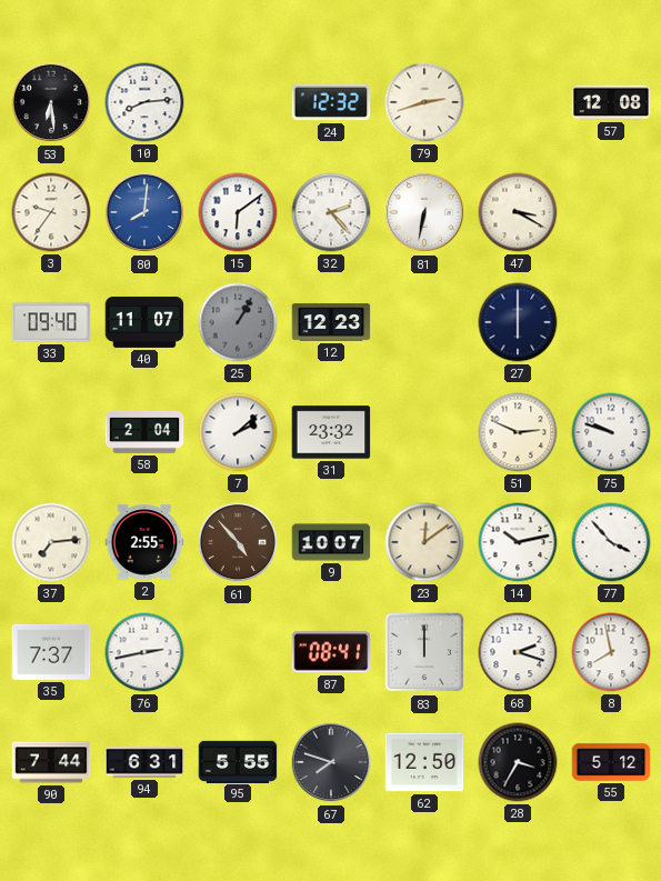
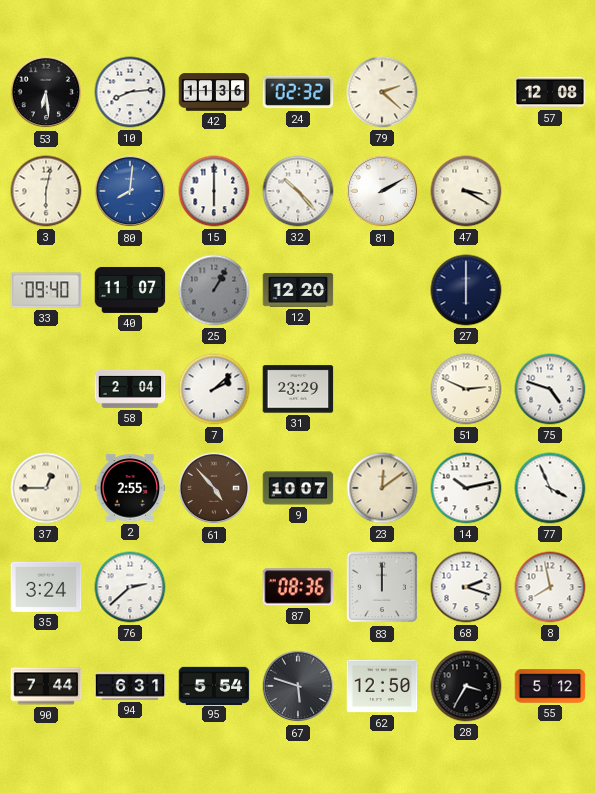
42: none -> 11:36
24: 12:32 -> 02:32
79: 2:42 -> 2:22
3: 9:36 -> 6:02
15: 6:09 -> 6:00
32: 2:23 -> 10:23
81: 6:32 -> 2:10
12: 12:23 -> 12:20
31: 23:32 -> 23:29
75: 9:48 -> 4:48
37: 7:14 -> 12:45
77: 3:53 -> 3:56
35: 7:37 -> 3:24
76: 2:43 -> 2:38
87: 08:41 -> 08:36
95: 5:55 -> 5:54
67: 7:48 -> 5:48
